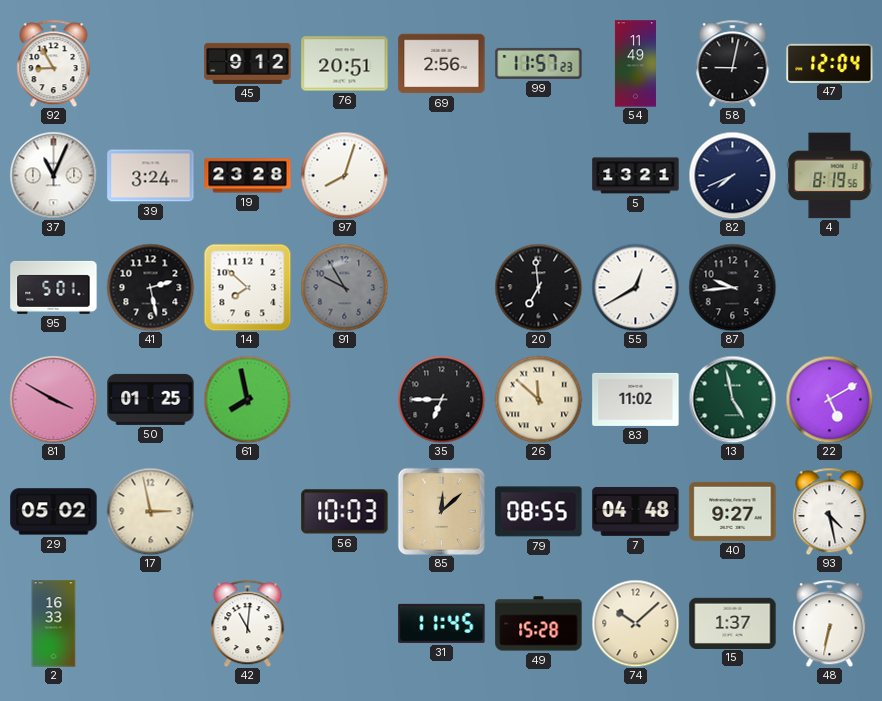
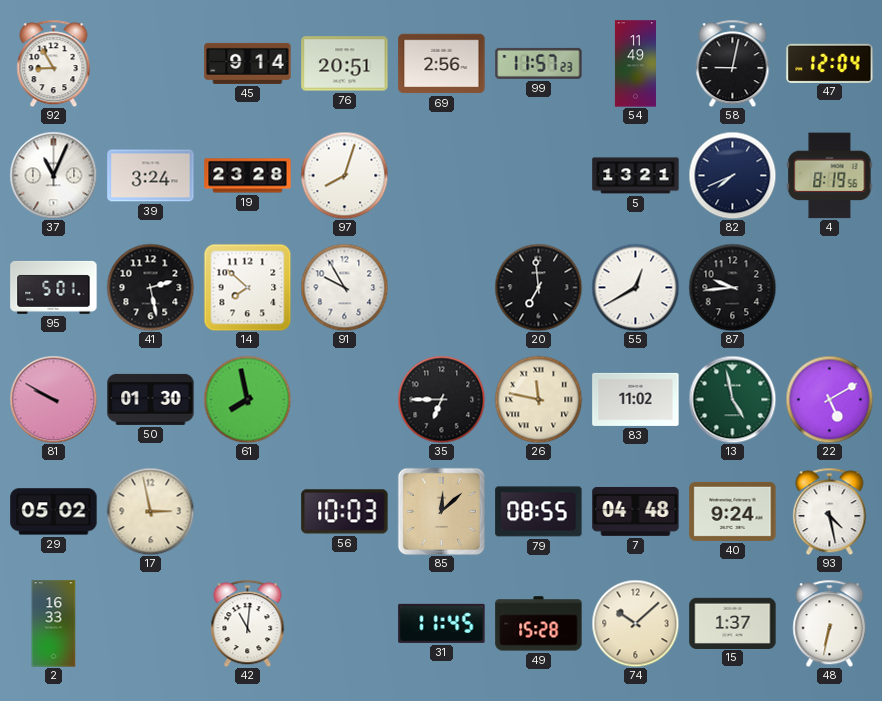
45: 9:12 -> 9:14
91 dial: grey -> white
81: 3:50 -> 9:50
50: 01:25 -> 01:30
26: 11:52 -> 11:47
40: 9:27 -> 9:24
